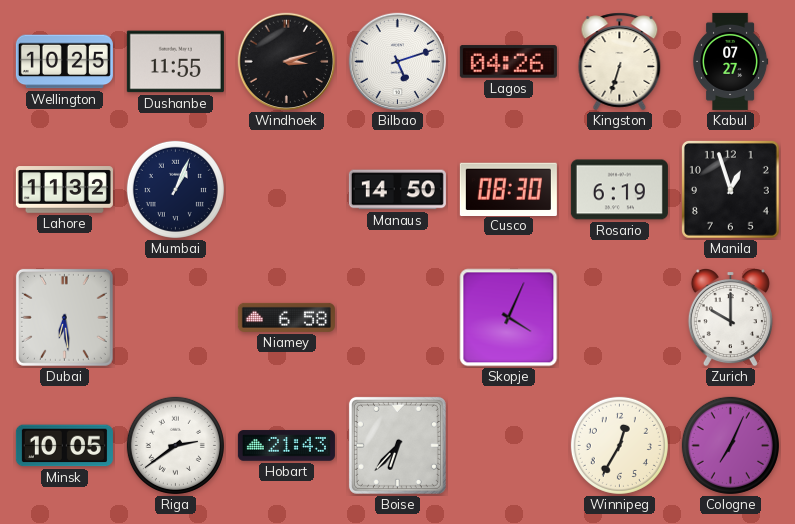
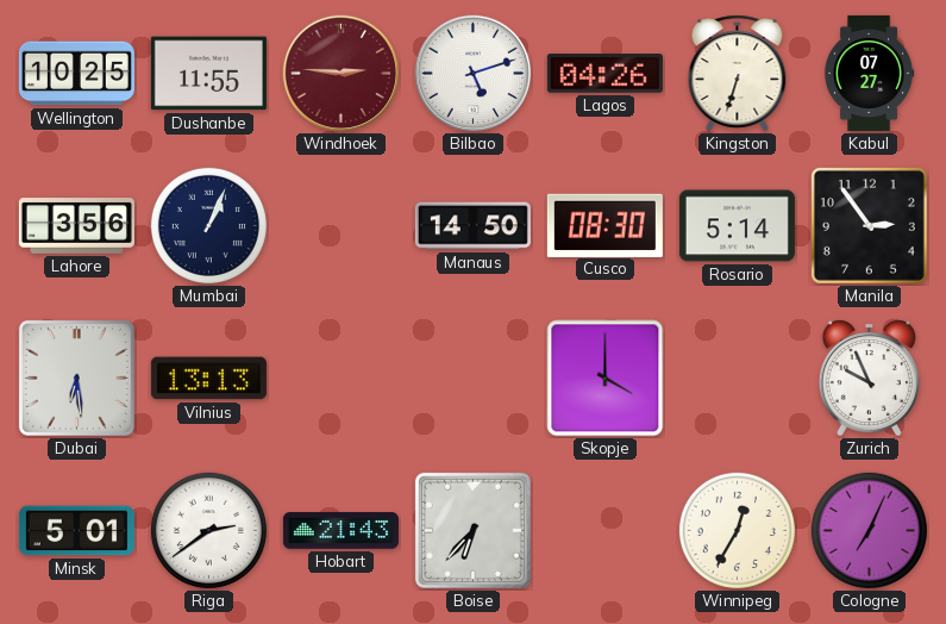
Windhoek: 3:12 -> 2:46
Windhoek dial: black -> burgundy
Lahore: 11:32 -> 3:56
Rosario: 6:19 -> 5:14
Manila: 12:57 -> 2:54
Vilnius: none -> 13:13
Niamey: 6:58 -> none
Skopje: 4:04 -> 4:00
Zurich: 10:00 -> 9:56
Minsk: 10:05 -> 5:01
